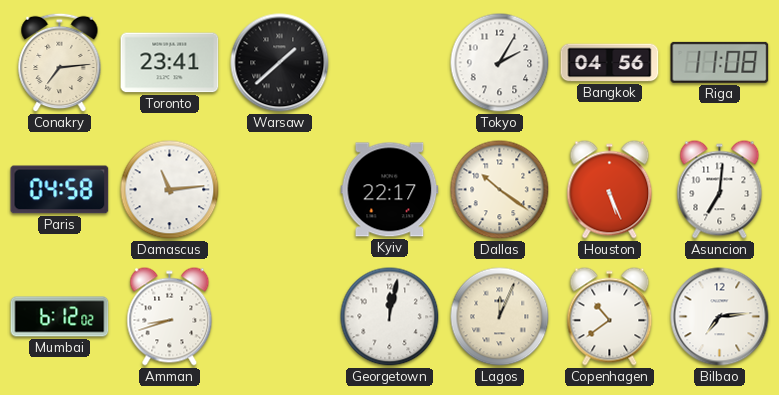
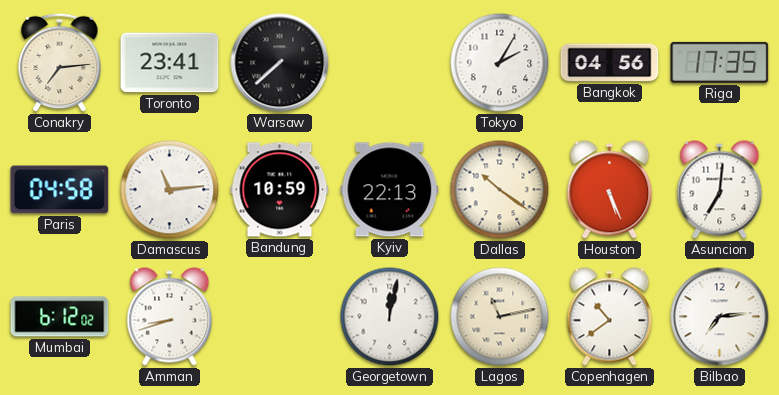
Warsaw: 1:38 -> 7:38
Riga: 11:08 -> 17:35
Bandung: none -> 10:59
Kyiv: 22:17 -> 22:13
Lagos: 12:04 -> 11:13
